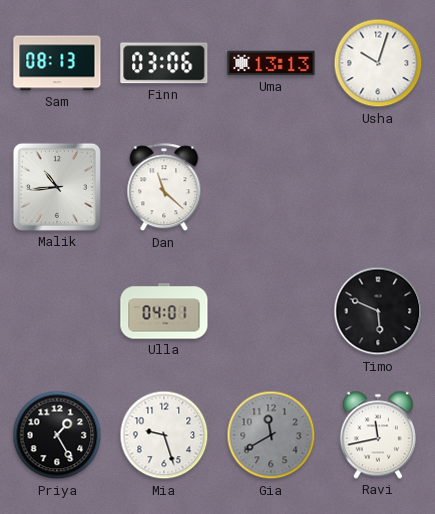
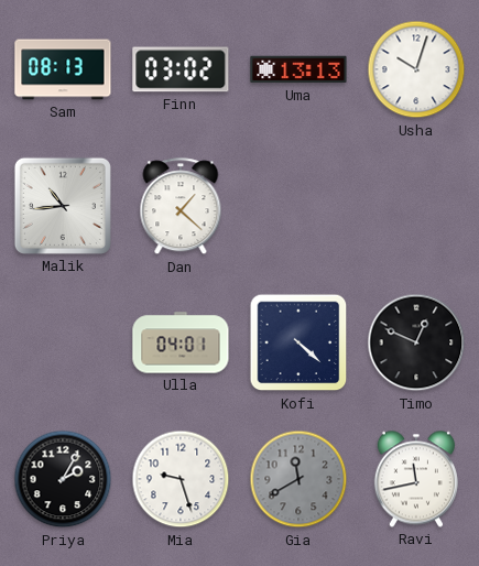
Finn: 03:06 -> 03:02
Dan: 11:22 -> 1:22
Kofi: none -> 4:22
Timo: 5:49 -> 12:49
Priya: 1:25 -> 2:05
